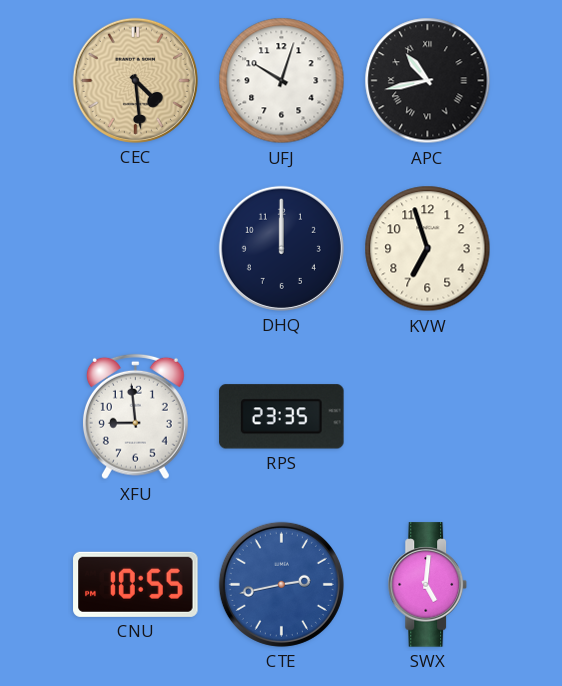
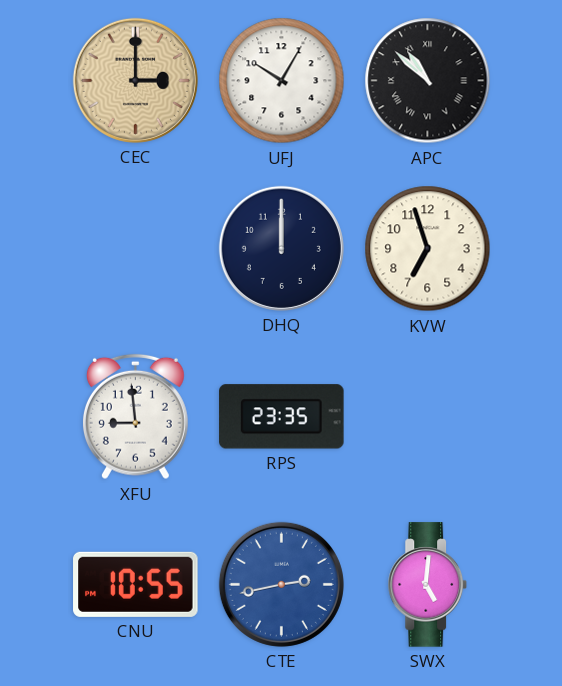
CEC: 4:29 -> 3:00
UFJ: 10:03 -> 10:05
APC: 10:43 -> 10:52
